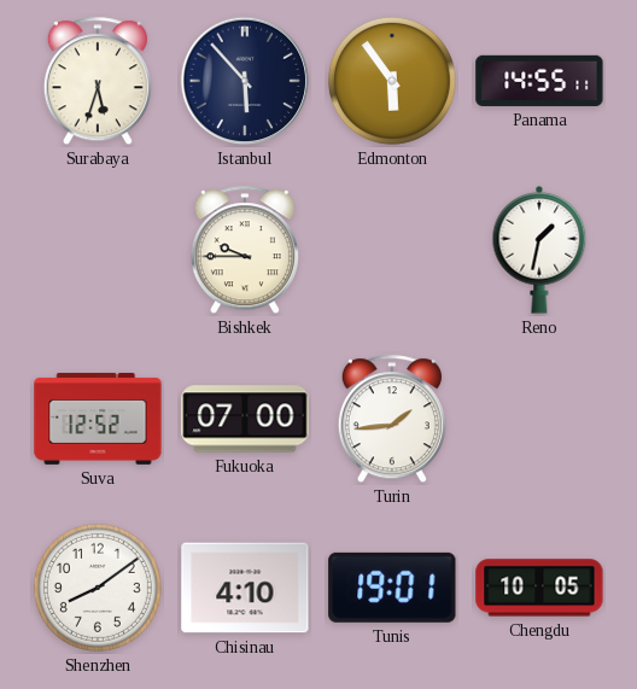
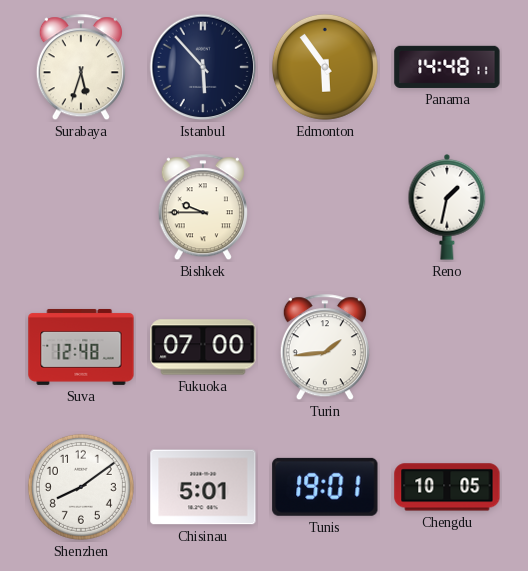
Panama: 14:55 -> 14:48
Suva: 12:52 -> 12:48
Chisinau: 4:10 -> 5:01
